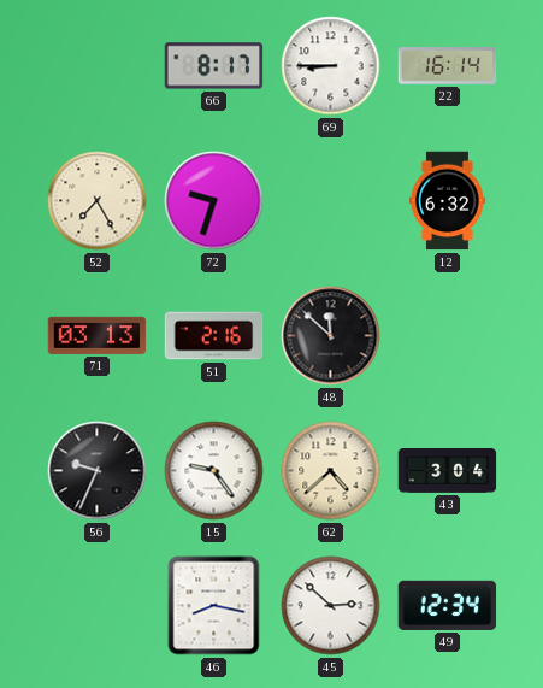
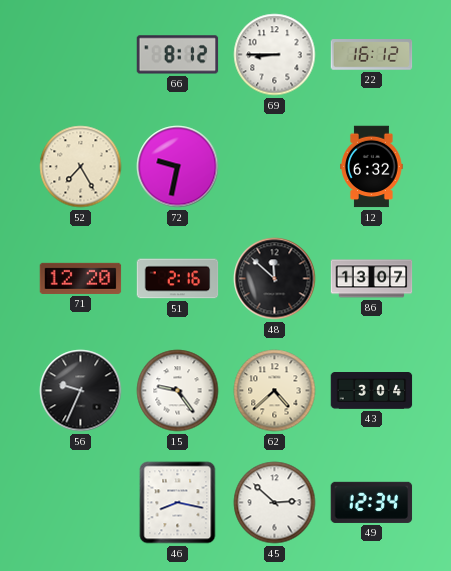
66: 8:17 -> 8:12
22: 16:14 -> 16:12
72: 9:33 -> 9:32
71: 03:13 -> 12:20
86: none -> 13:07
